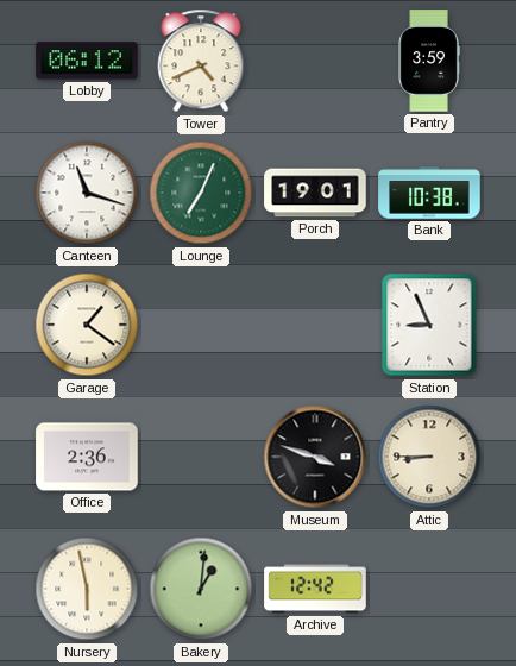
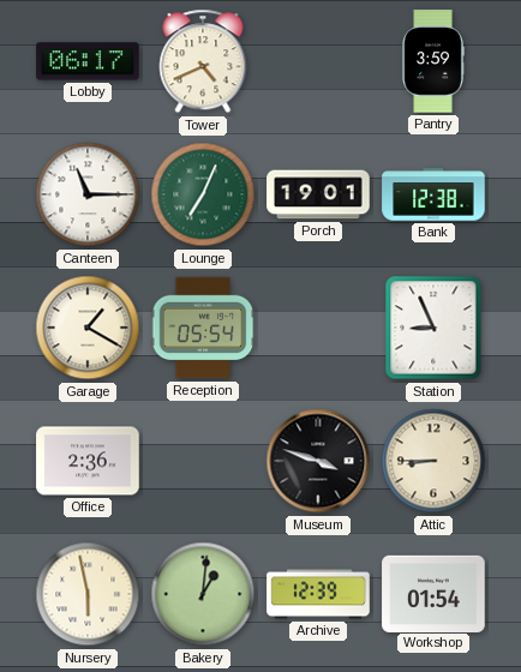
Lobby: 06:12 -> 06:17
Canteen: 11:18 -> 11:15
Bank: 10:38 -> 12:38
Garage: 1:21 -> 1:20
Reception: none -> 05:54
Archive: 12:42 -> 12:39
Workshop: none -> 01:54
